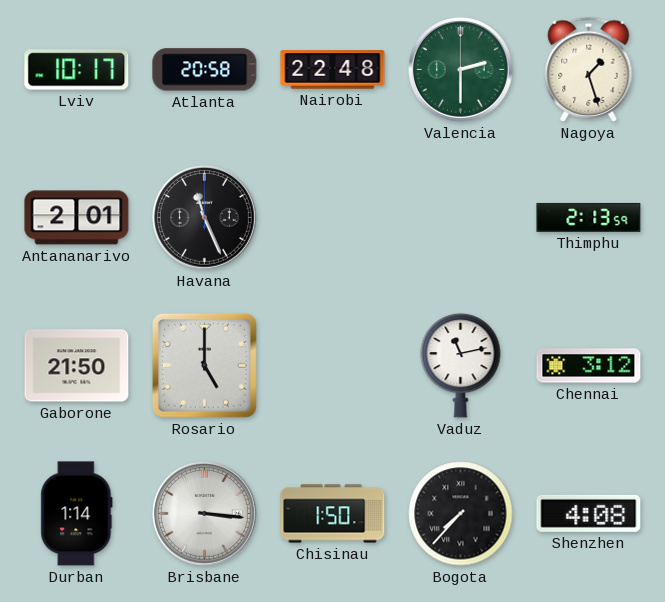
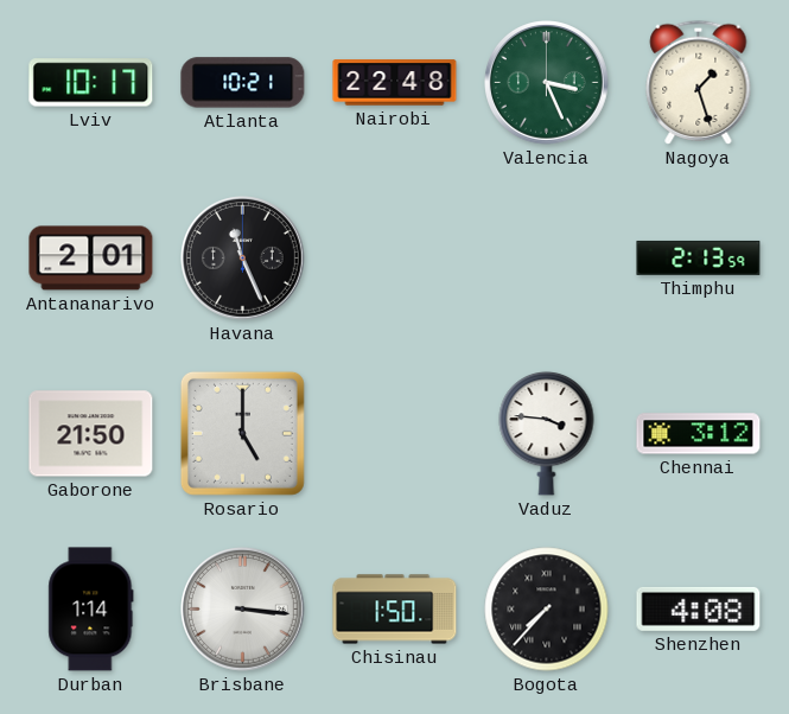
Atlanta: 20:58 -> 10:21
Valencia: 2:30 -> 3:26
Vaduz: 11:13 -> 3:46
